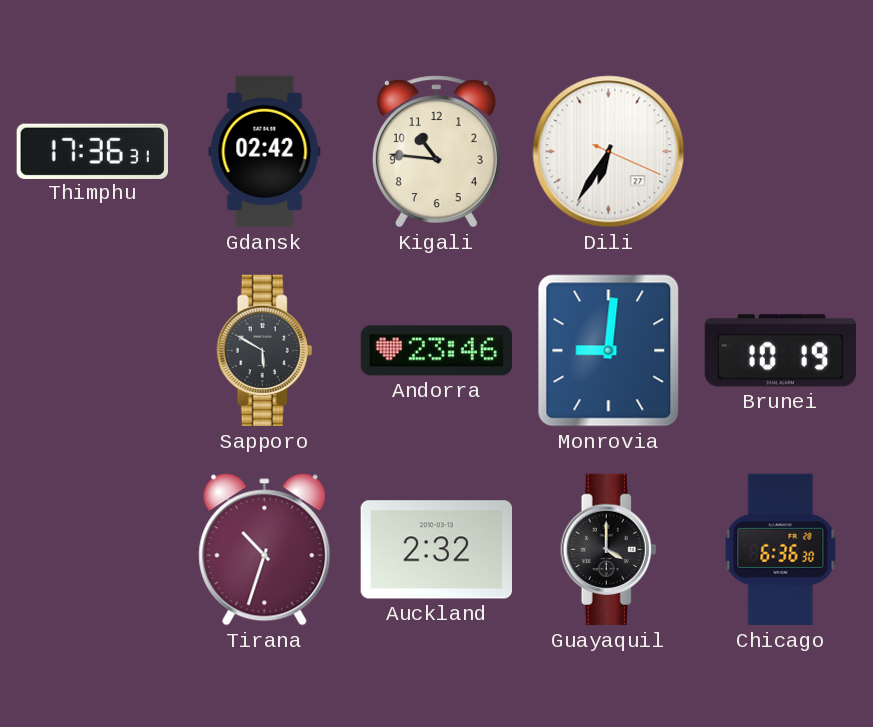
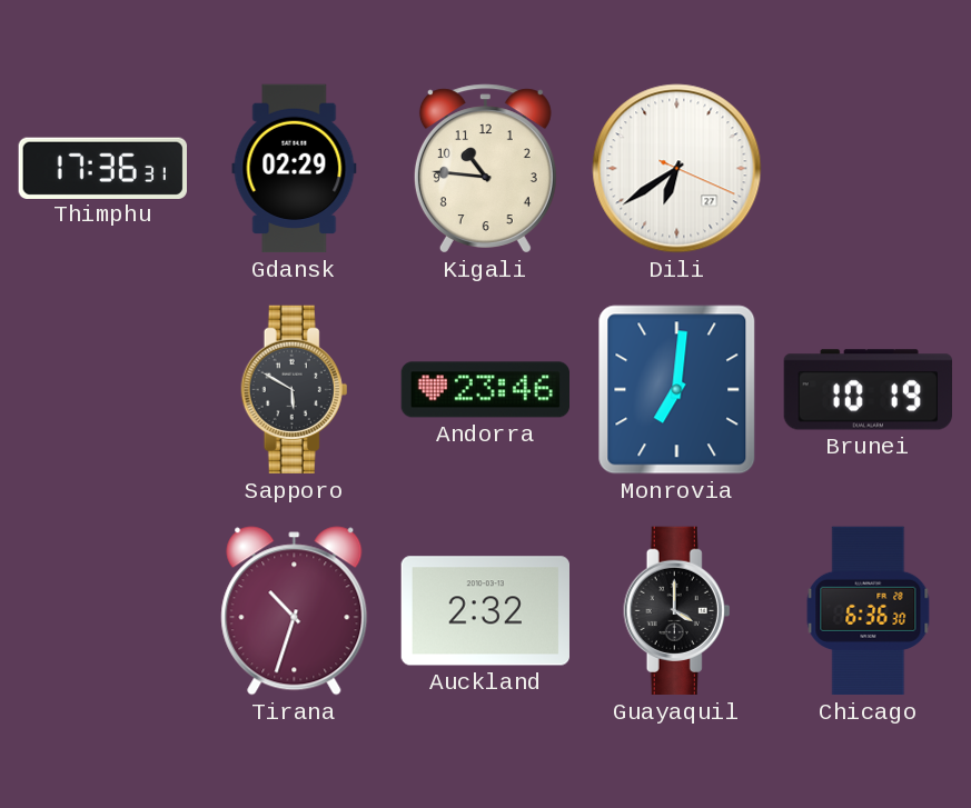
Gdansk: 02:42 -> 02:29
Dili: 6:35 -> 6:39
Monrovia: 9:01 -> 7:01
